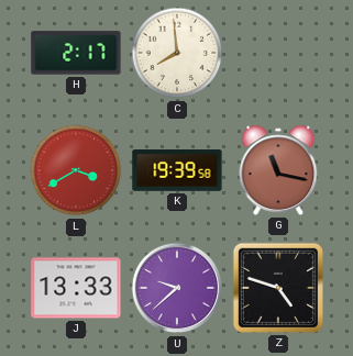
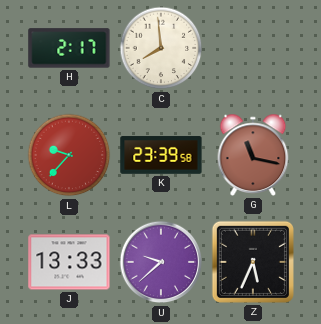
L: 3:40 -> 9:37
K: 19:39 -> 23:39
Z: 4:48 -> 5:34
